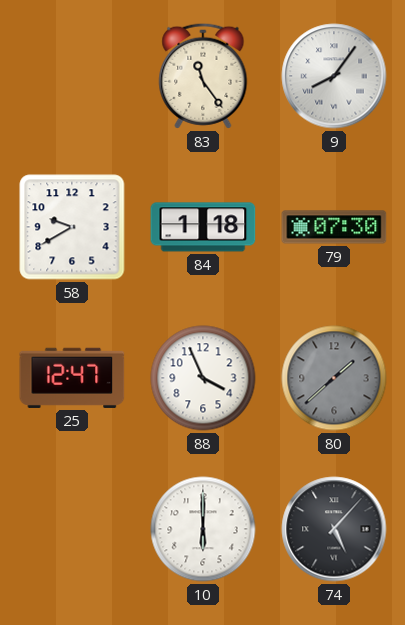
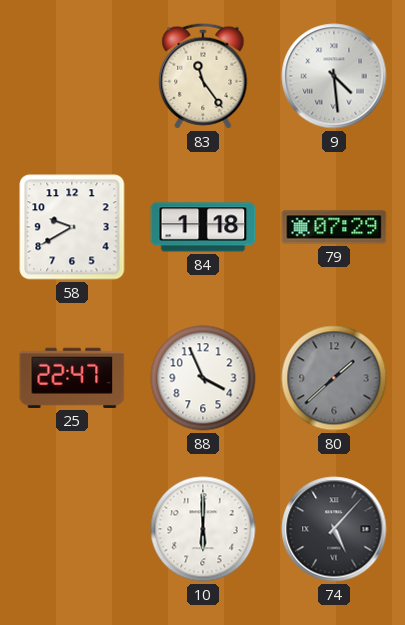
9: 8:06 -> 4:29
79: 07:30 -> 07:29
25: 12:47 -> 22:47
